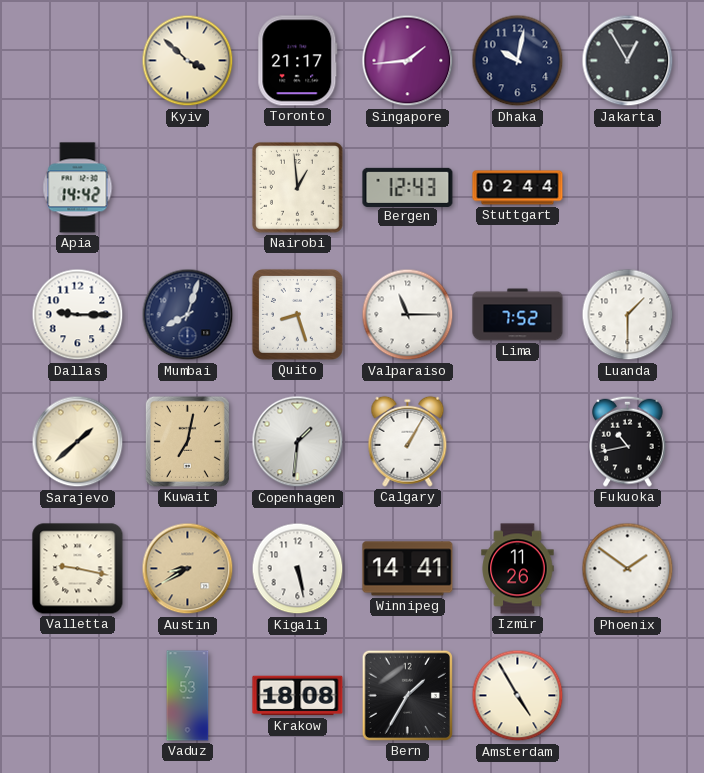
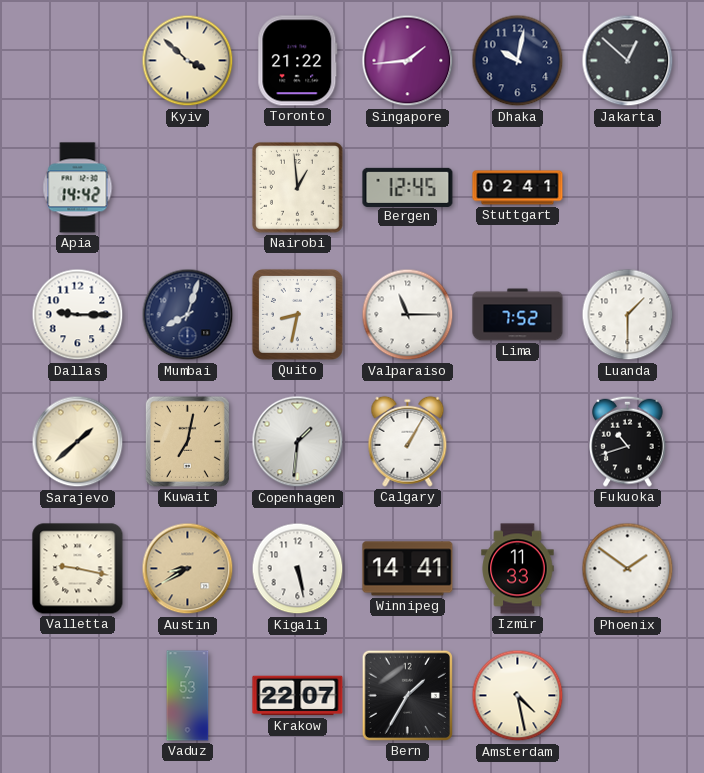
Toronto: 21:17 -> 21:22
Jakarta: 12:55 -> 12:52
Bergen: 12:43 -> 12:45
Stuttgart: 02:44 -> 02:41
Quito: 8:27 -> 8:32
Fukuoka: 10:43 -> 10:42
Izmir: 11:26 -> 11:33
Krakow: 18:08 -> 22:07
Amsterdam: 4:55 -> 4:28
